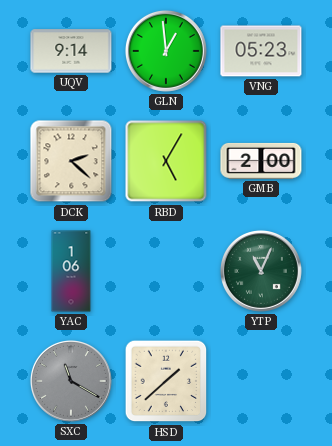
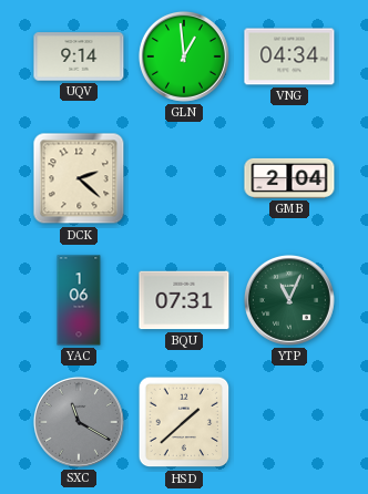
VNG: 05:23 -> 04:34
RBD: 5:05 -> none
GMB: 2:00 -> 2:04
BQU: none -> 07:31
